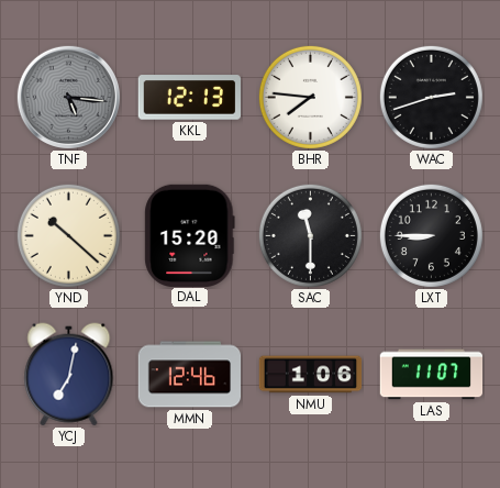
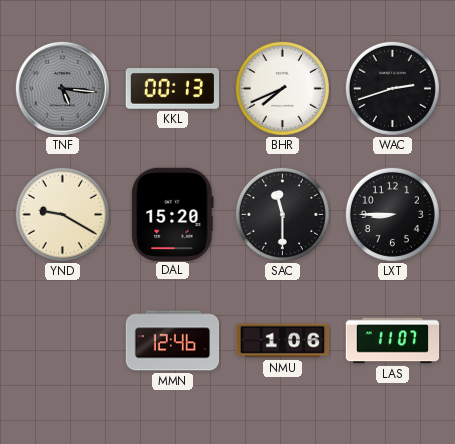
KKL: 12:13 -> 00:13
BHR: 7:46 -> 7:41
YND: 10:22 -> 9:20
YCJ: 7:02 -> none
